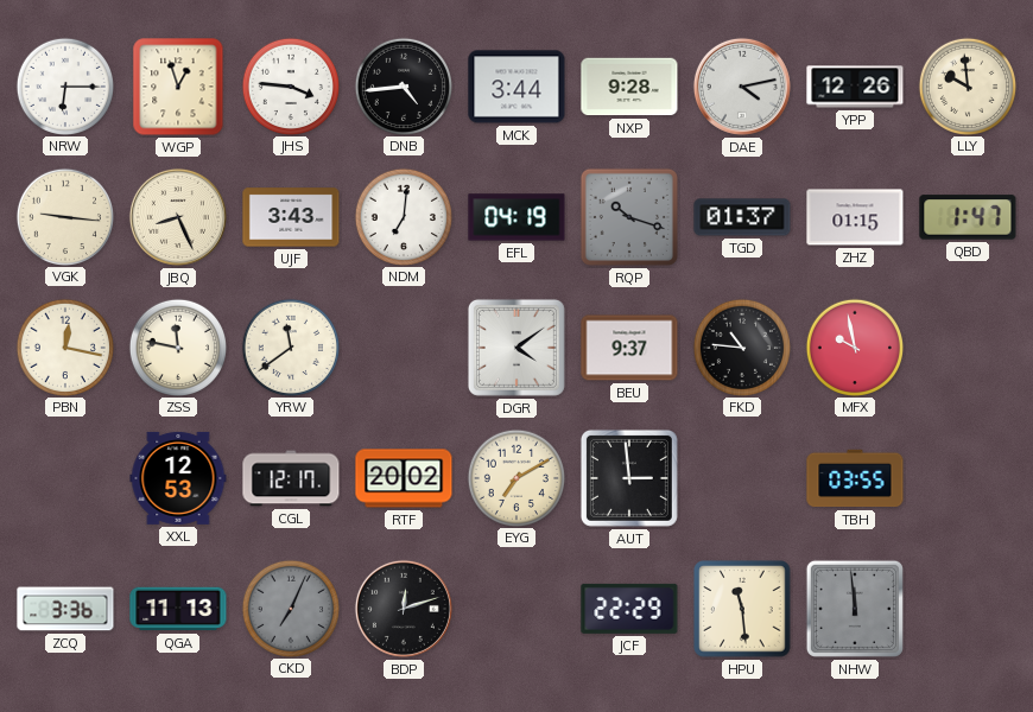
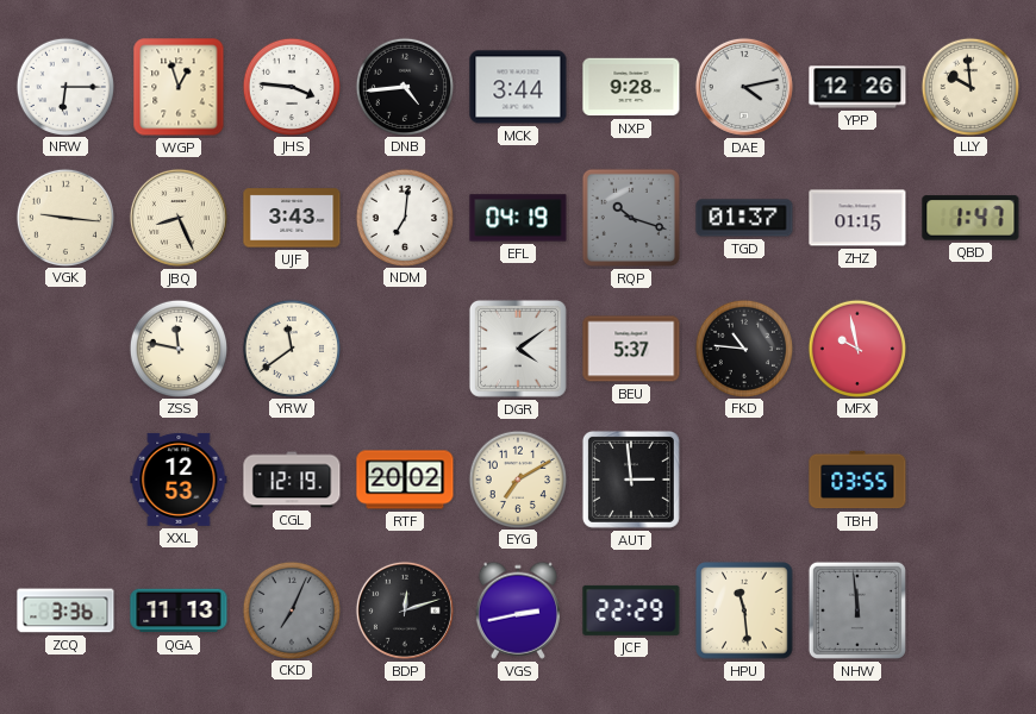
PBN: 12:17 -> none
BEU: 9:37 -> 5:37
CGL: 12:17 -> 12:19
VGS: none -> 2:43
